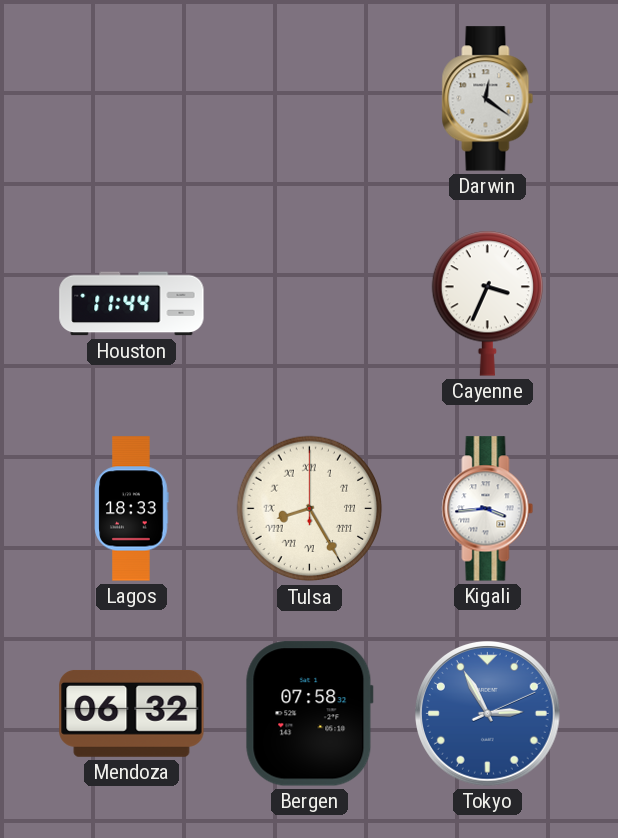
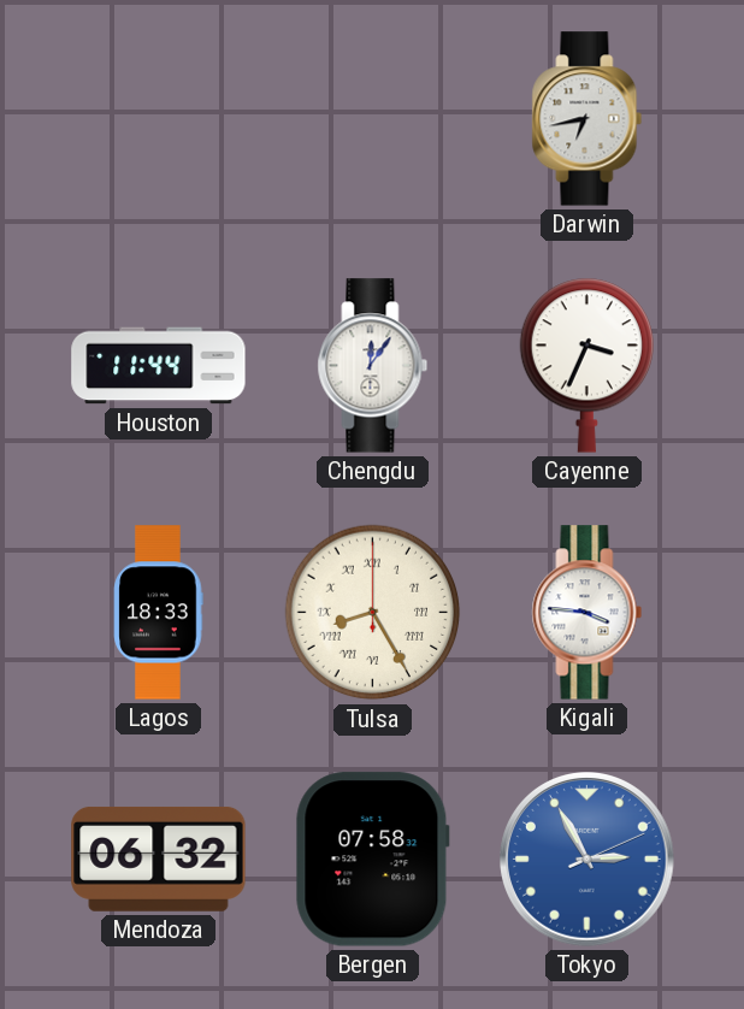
Darwin: 12:21 -> 6:43
Chengdu: none -> 12:06
Kigali: 3:44 -> 3:46
